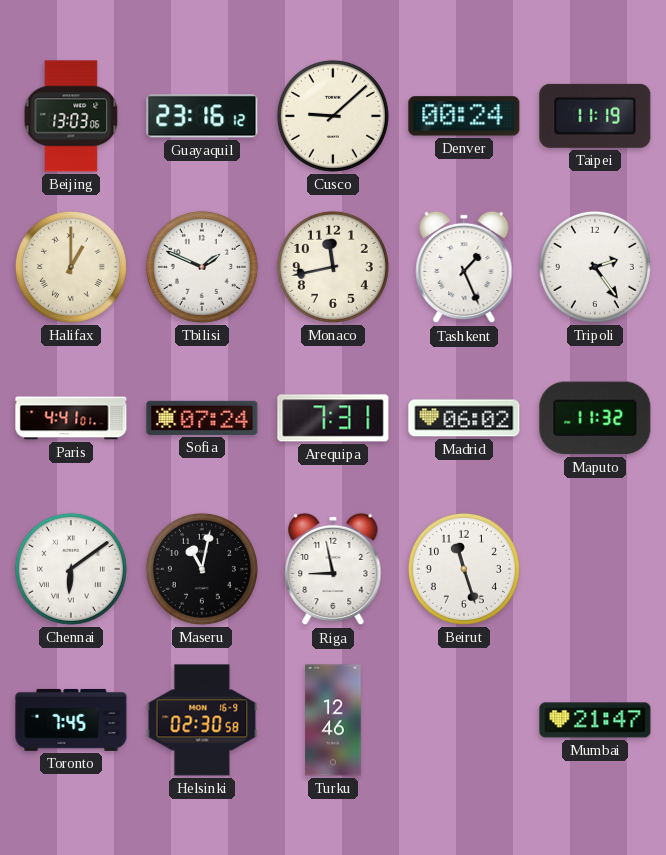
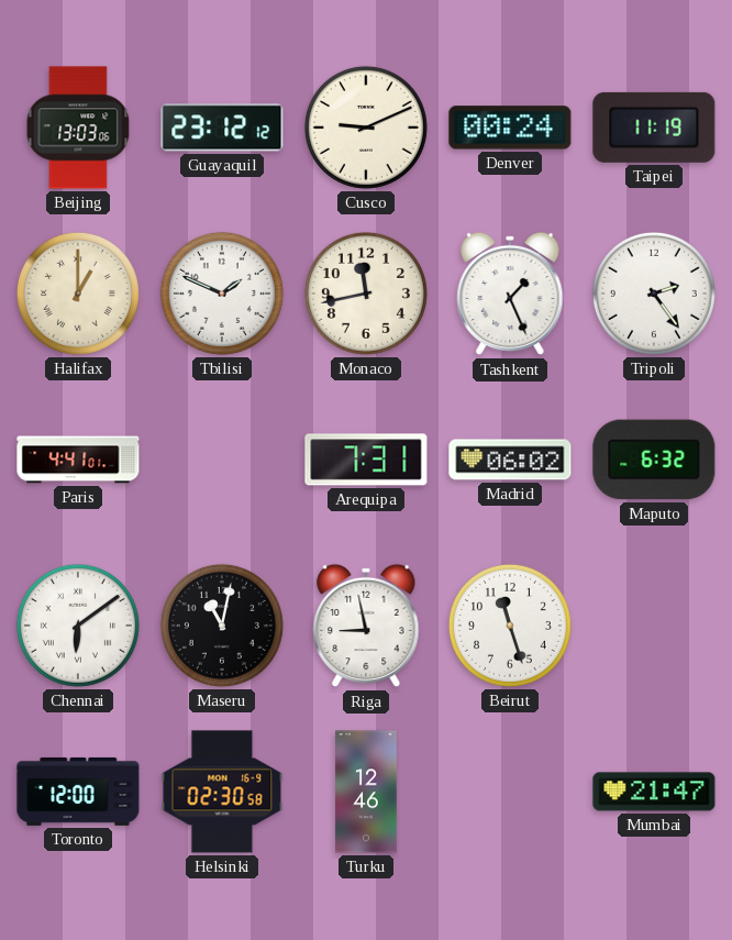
Guayaquil: 23:16 -> 23:12
Cusco: 9:08 -> 9:11
Sofia: 07:24 -> none
Maputo: 11:32 -> 6:32
Toronto: 7:45 -> 12:00
